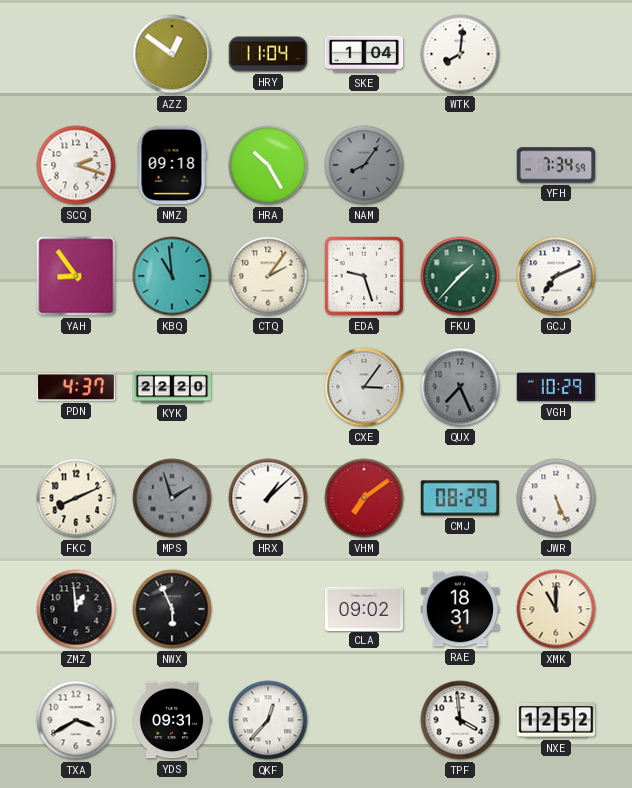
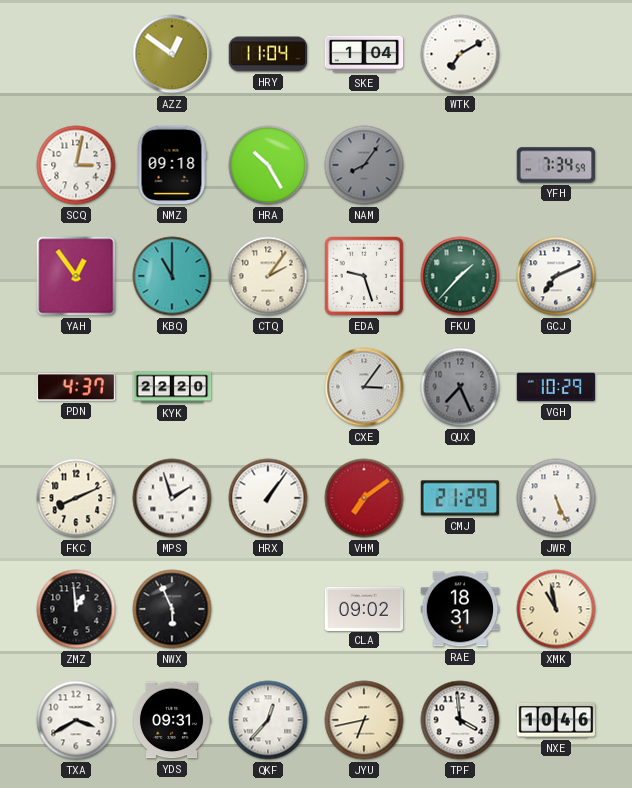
WTK: 8:01 -> 7:10
SCQ: 2:18 -> 3:02
YAH: 8:54 -> 12:54
KBQ: 10:59 -> 11:00
MPS dial: grey -> white
HRX: 1:08 -> 1:06
CMJ: 08:29 -> 21:29
XMK: 11:00 -> 10:58
JYU: none -> 6:43
NXE: 12:52 -> 10:46
